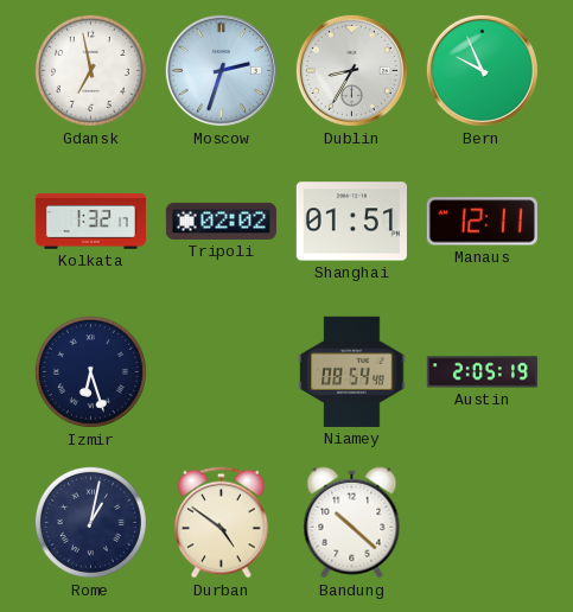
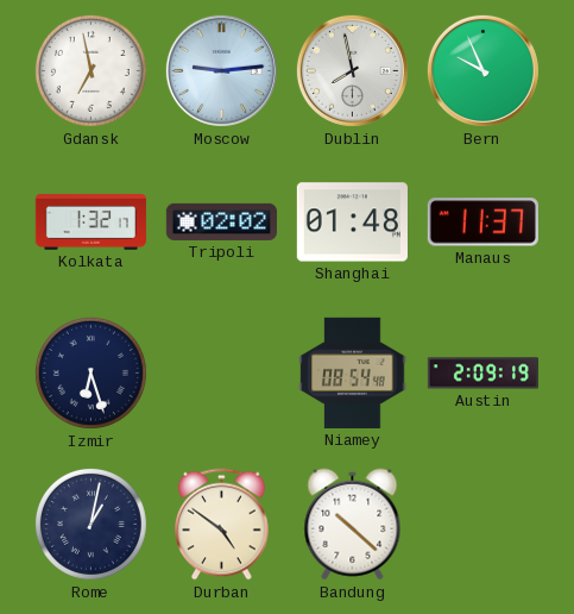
Moscow: 2:33 -> 9:14
Dublin: 8:35 -> 7:58
Shanghai: 01:51 -> 01:48
Manaus: 12:11 -> 11:37
Austin: 2:05 -> 2:09
